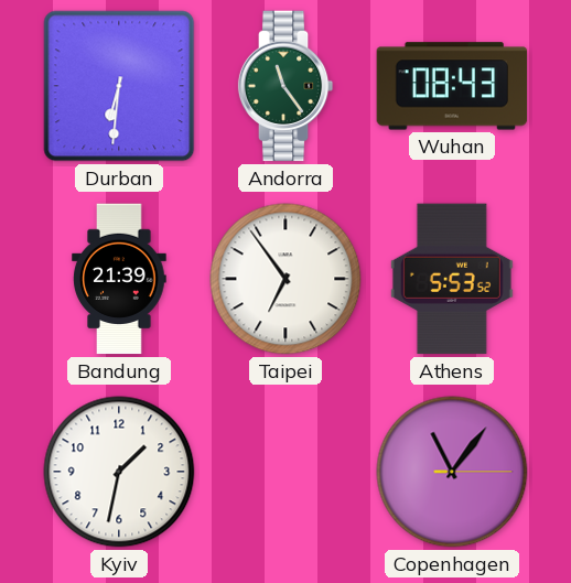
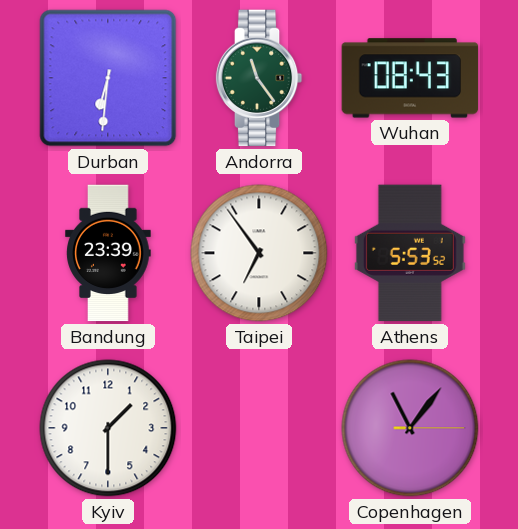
Bandung: 21:39 -> 23:39
Kyiv: 1:32 -> 1:30
